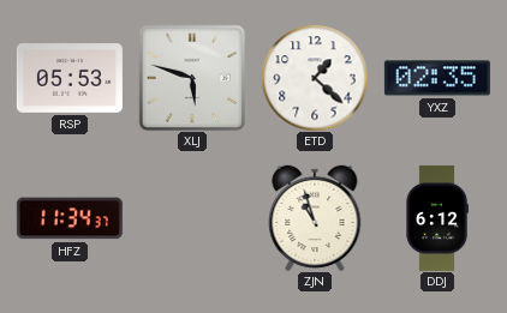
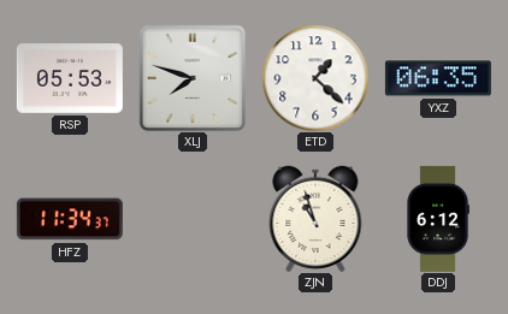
XLJ: 5:48 -> 7:48
YXZ: 02:35 -> 06:35
